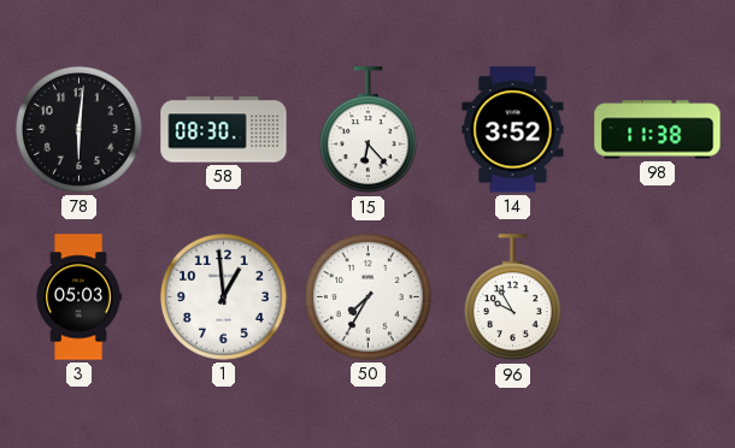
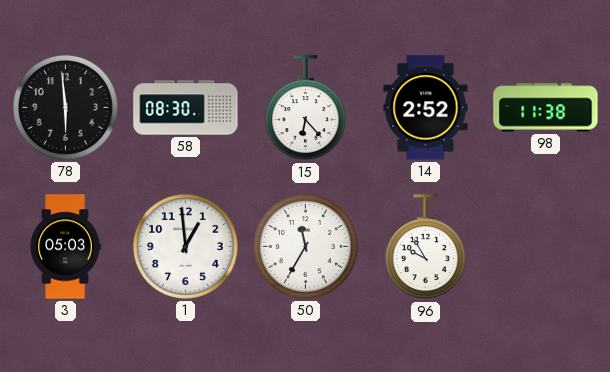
78: 6:01 -> 5:59
14: 3:52 -> 2:52
50: 7:35 -> 11:35
